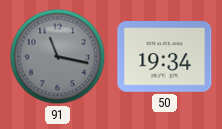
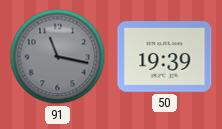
50: 19:34 -> 19:39
